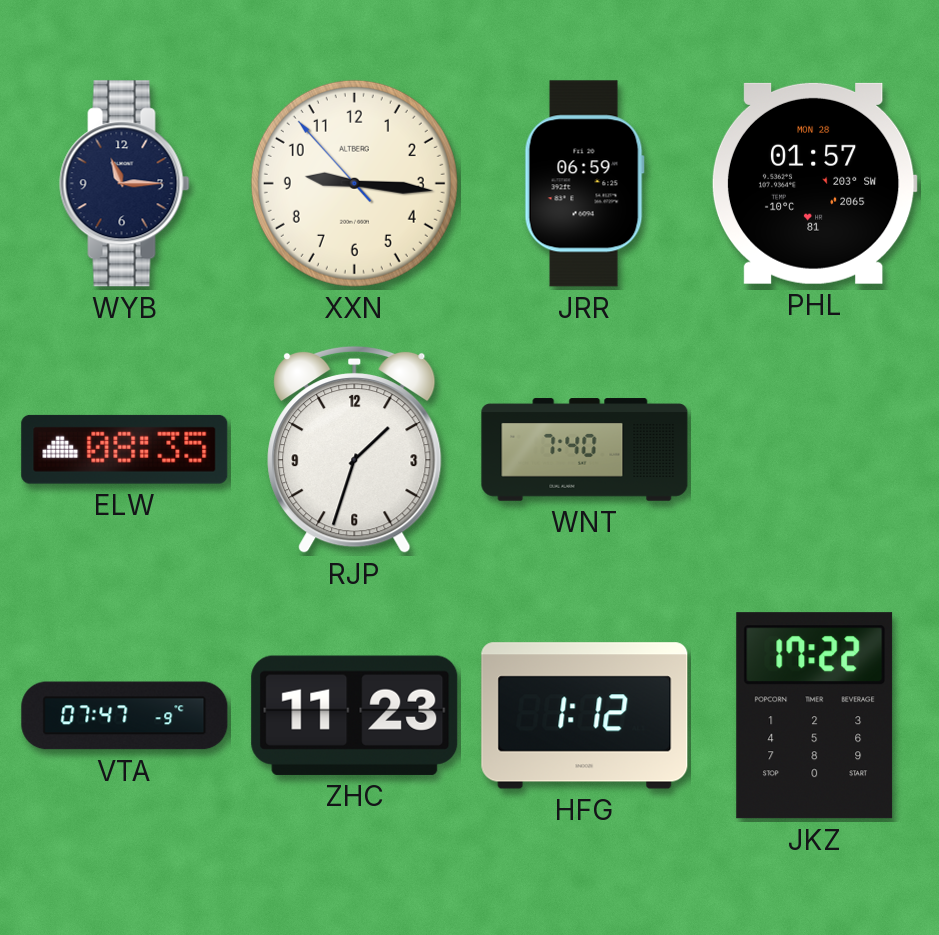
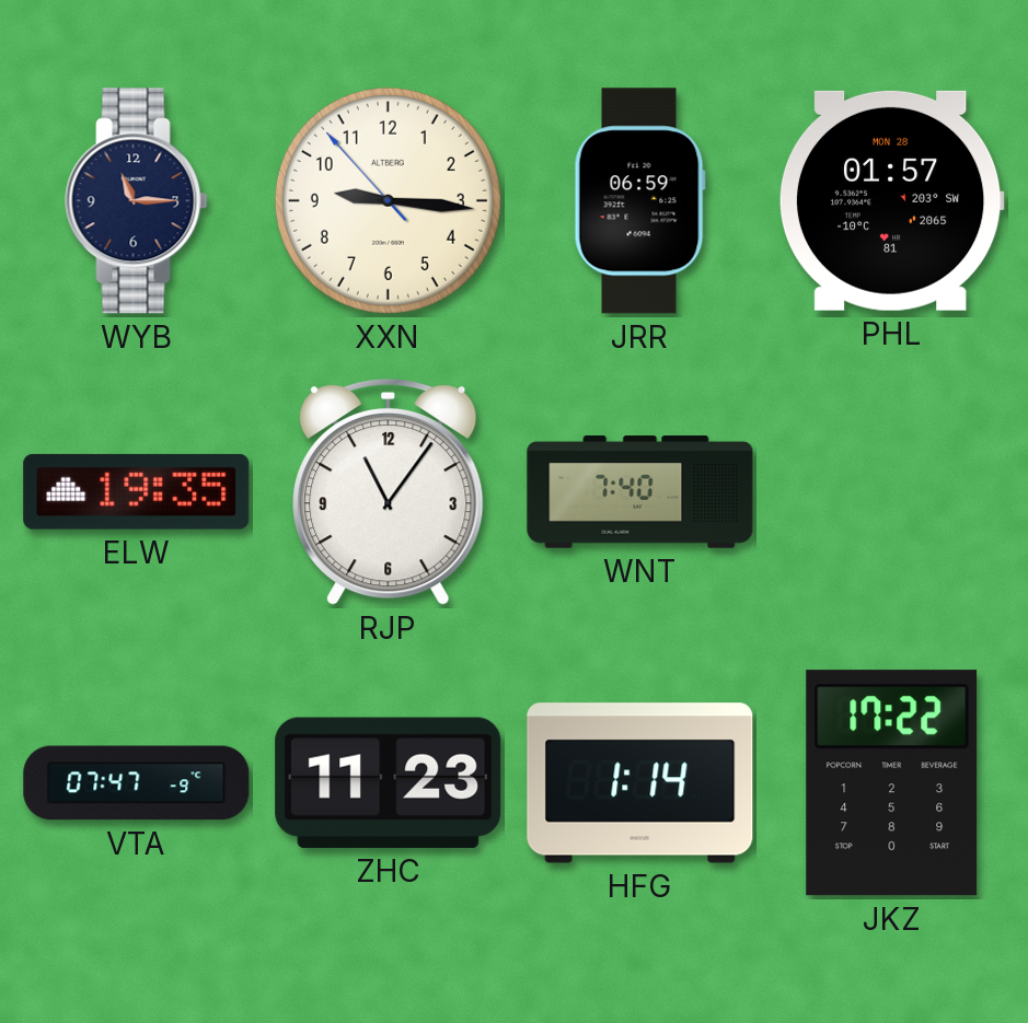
ELW: 08:35 -> 19:35
RJP: 1:33 -> 11:06
HFG: 1:12 -> 1:14
